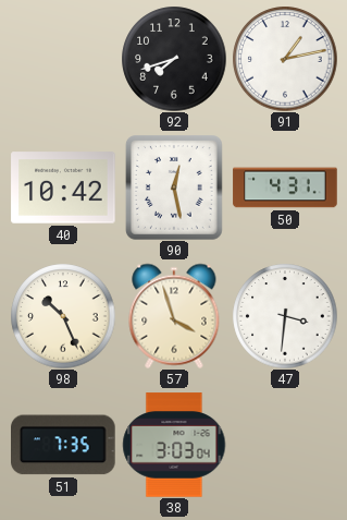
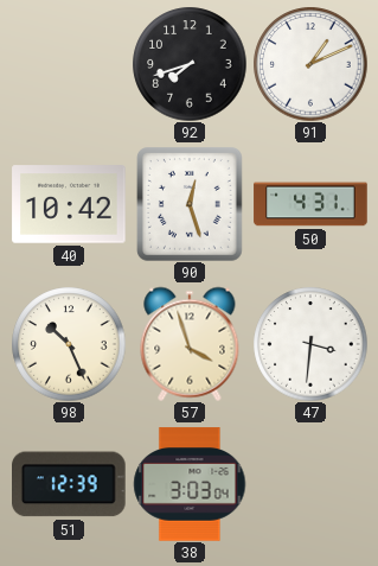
91: 1:13 -> 1:11
90: 12:28 -> 12:27
51: 7:35 -> 12:39
